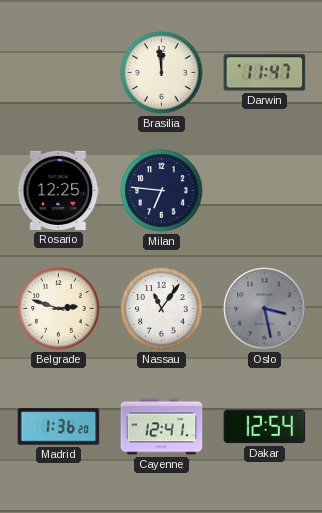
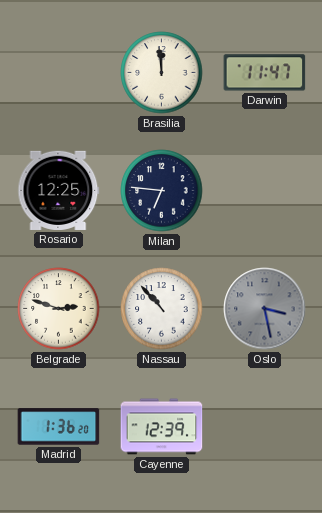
Nassau: 11:06 -> 10:53
Cayenne: 12:41 -> 12:39
Dakar: 12:54 -> none
